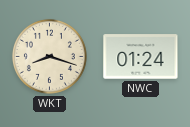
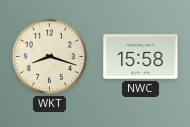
NWC: 01:24 -> 15:58
